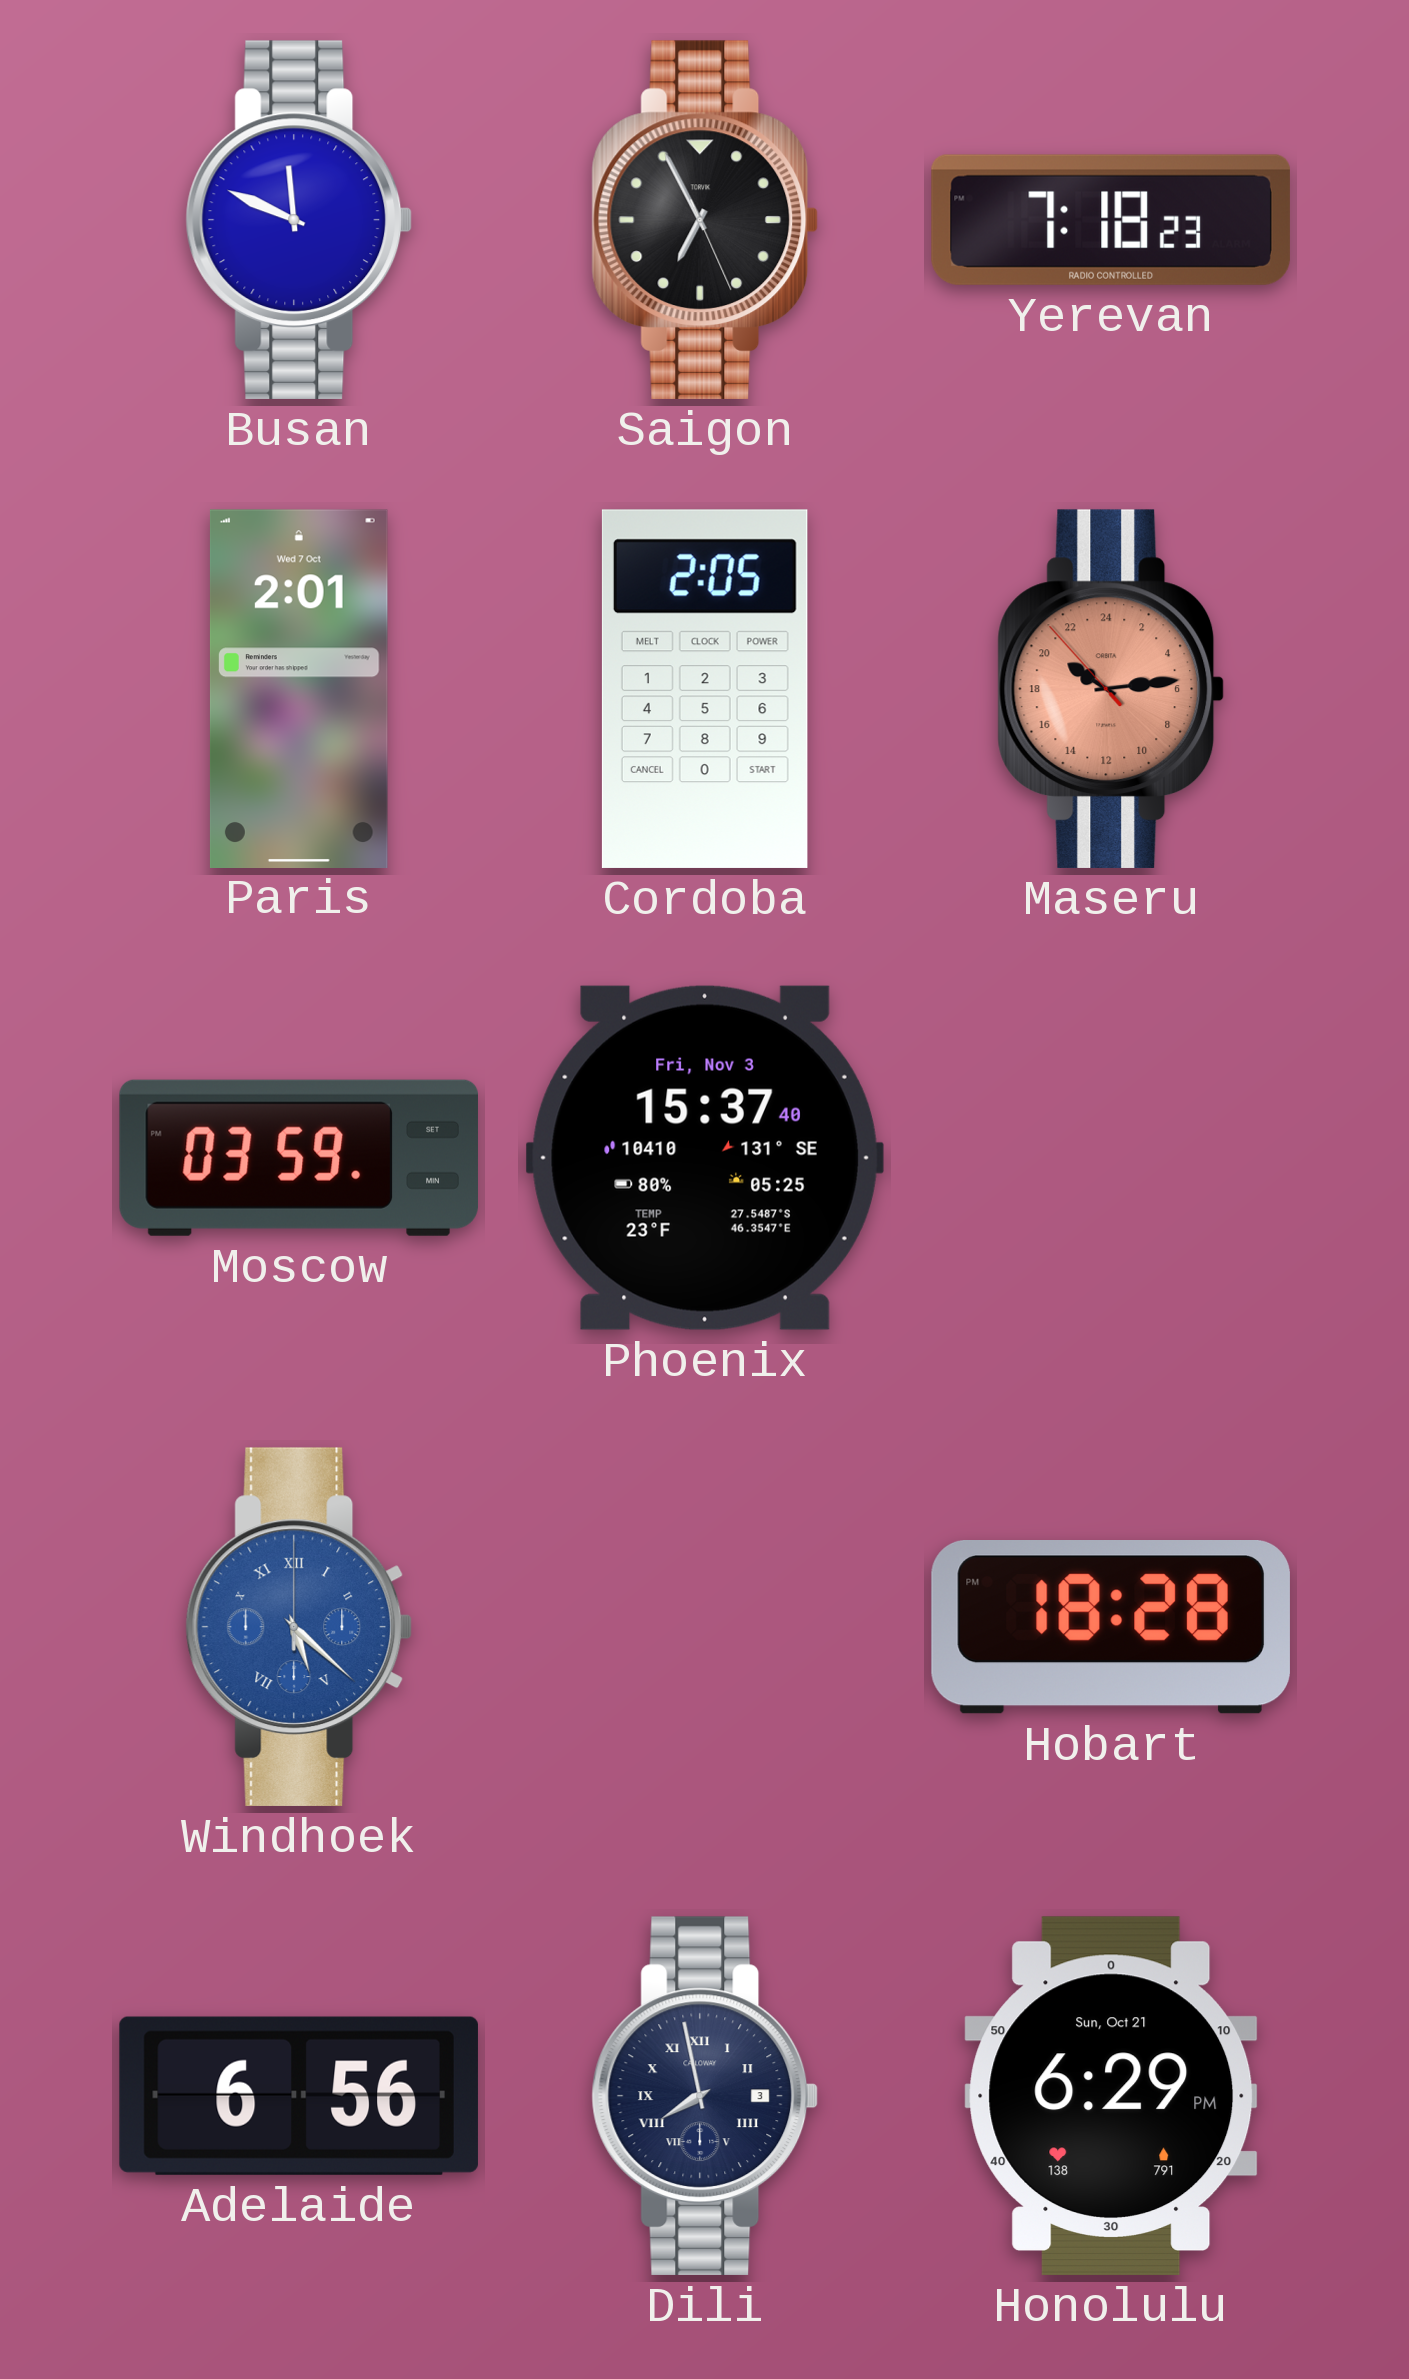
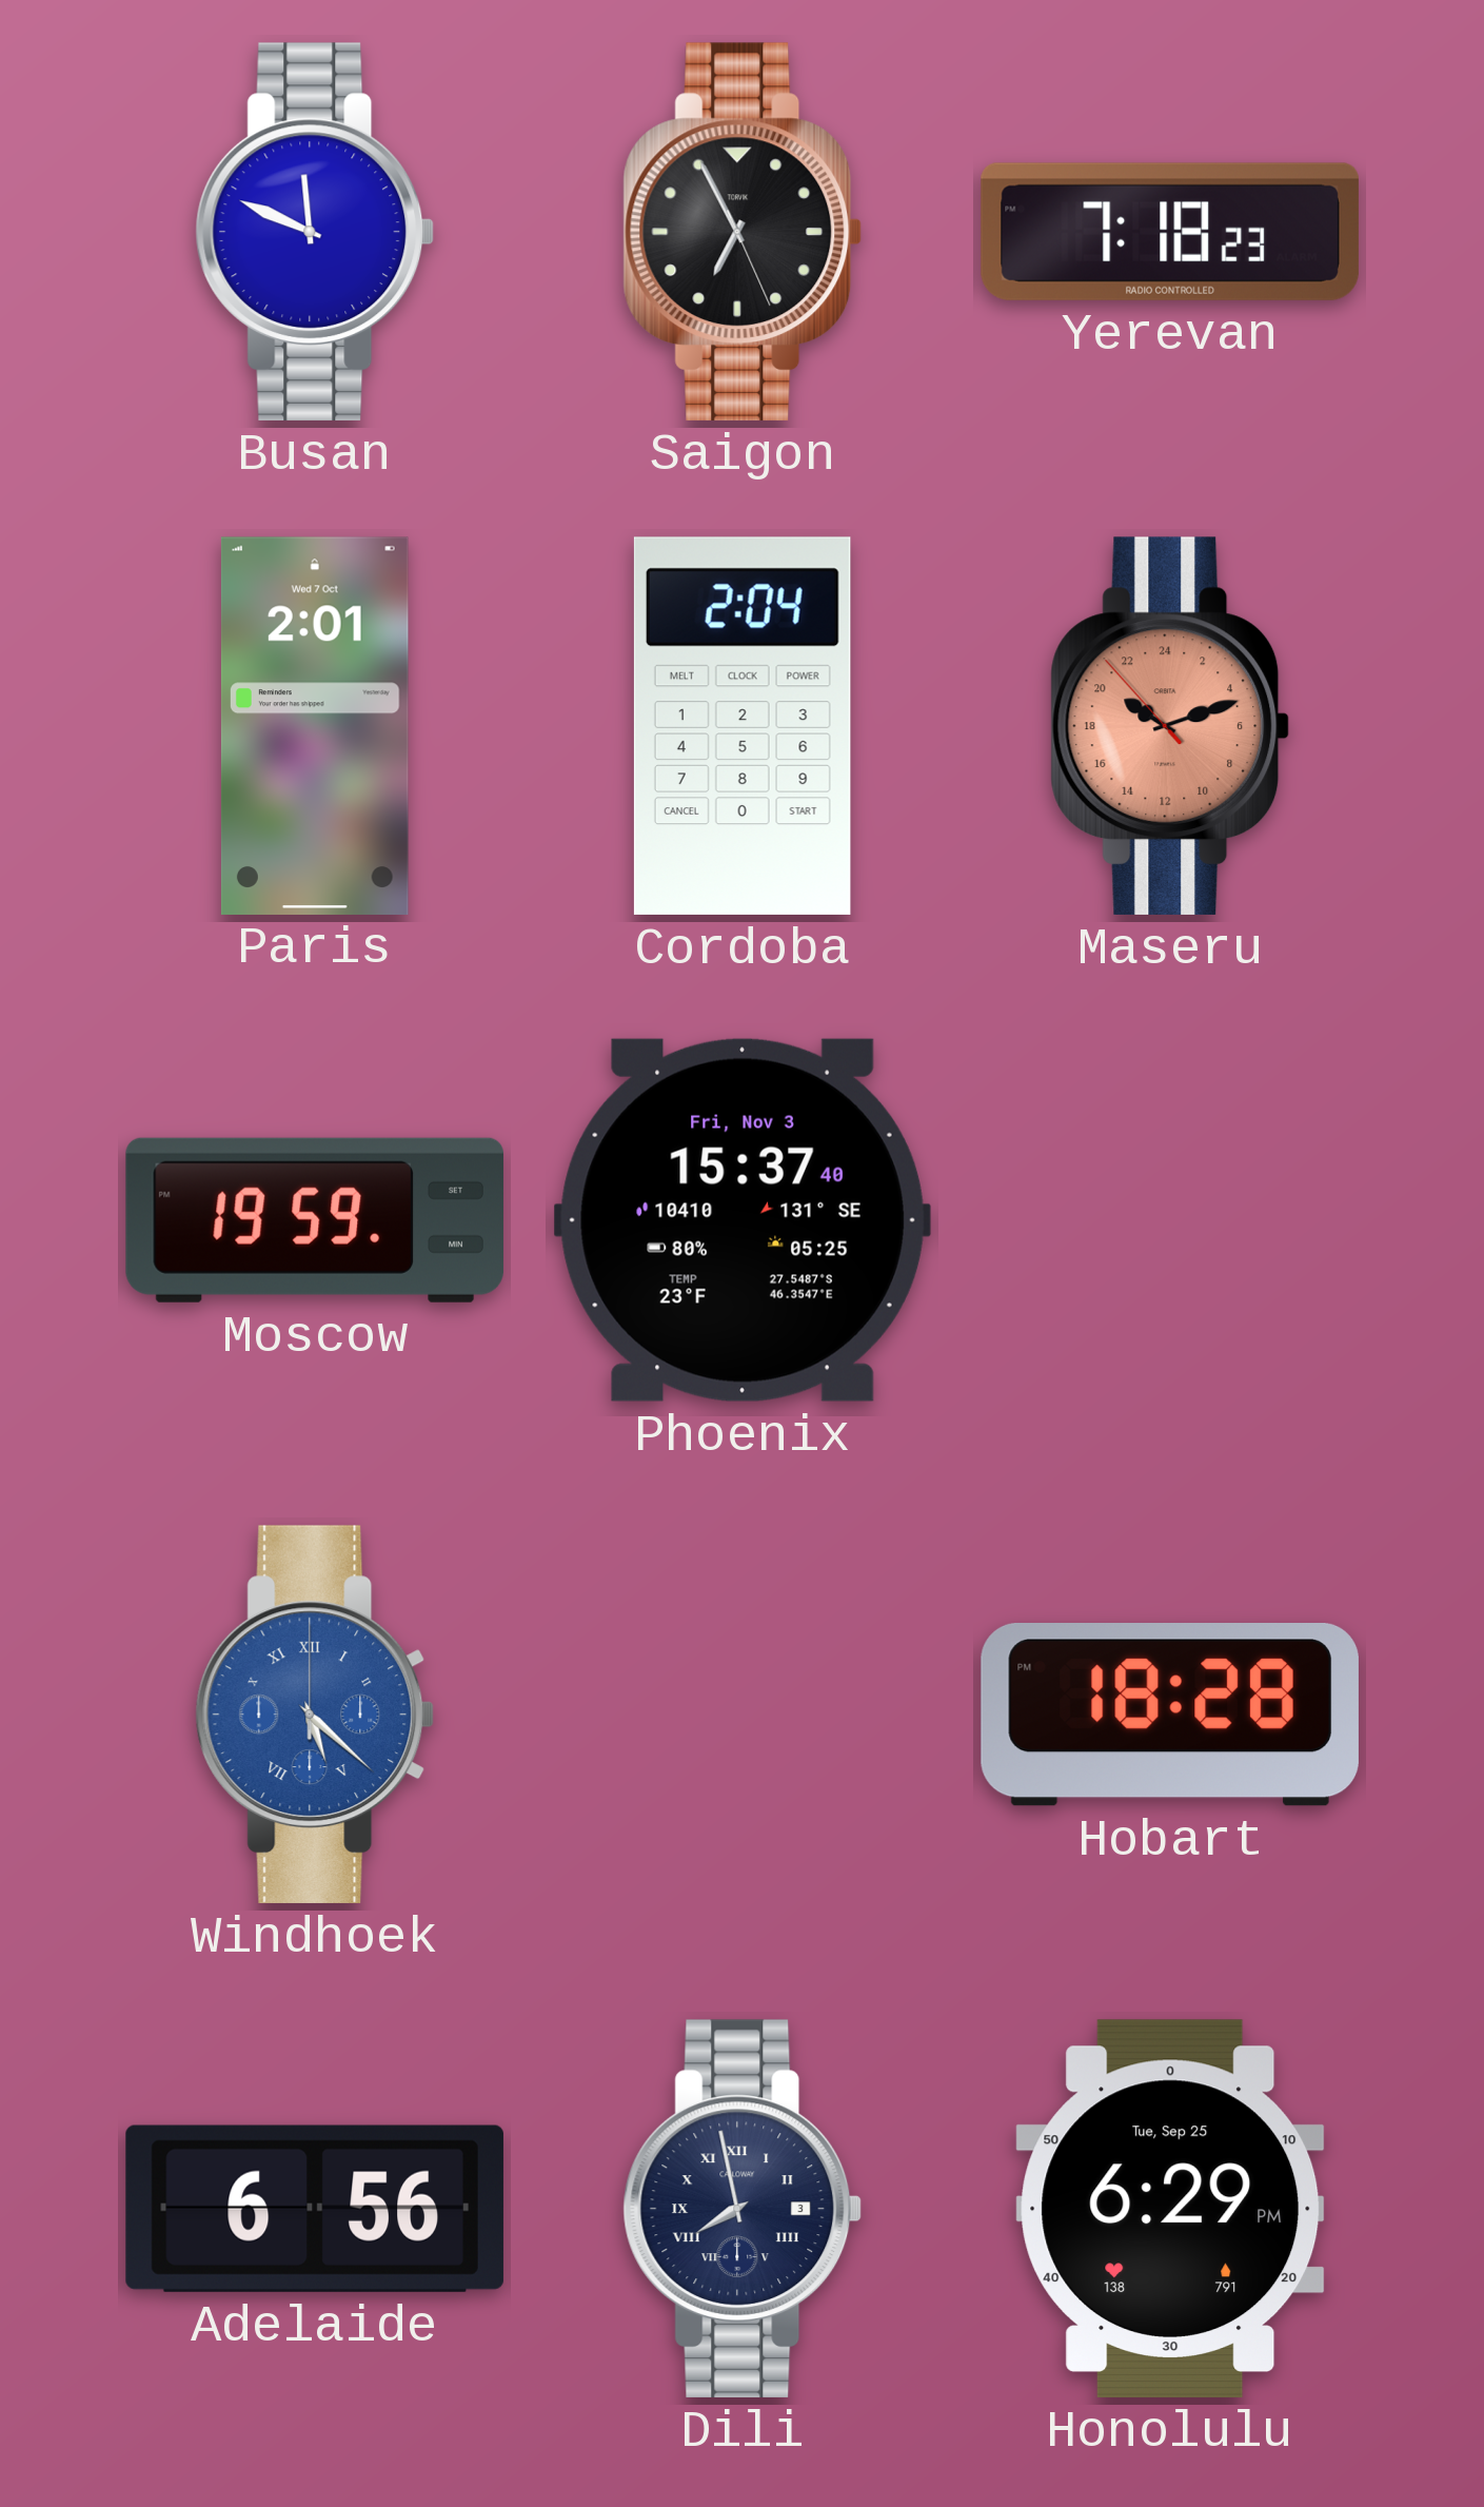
Cordoba: 2:05 -> 2:04
Maseru: 20:13 -> 20:11
Moscow: 03:59 -> 19:59
Honolulu date: Sun, Oct 21 -> Tue, Sep 25
